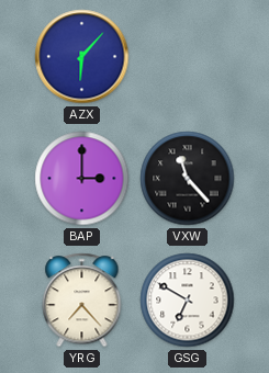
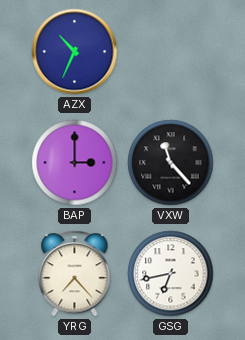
AZX: 6:07 -> 10:34
GSG: 6:50 -> 6:43
